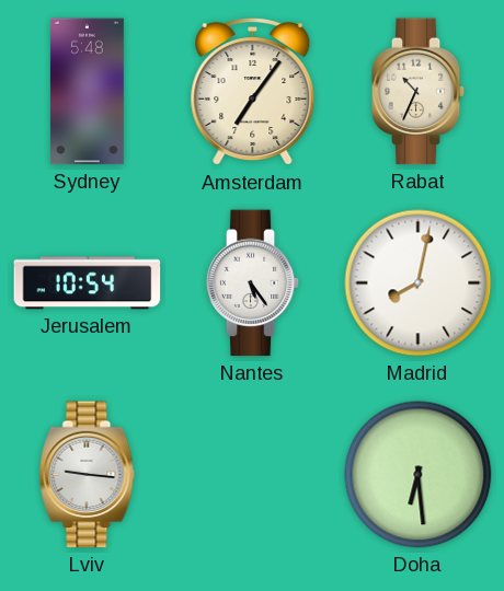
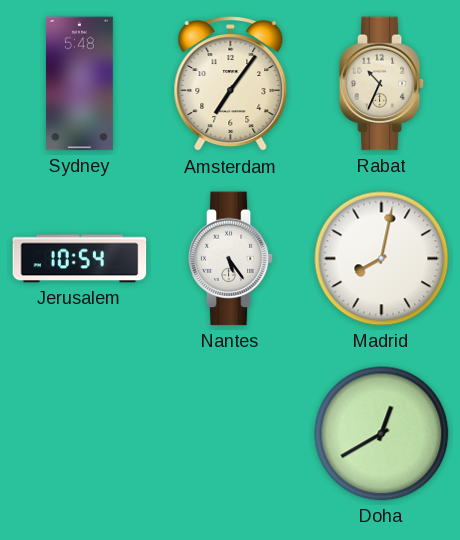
Lviv: 9:16 -> none
Doha: 6:29 -> 12:40
